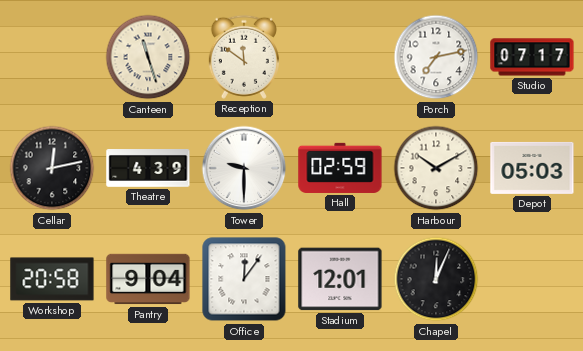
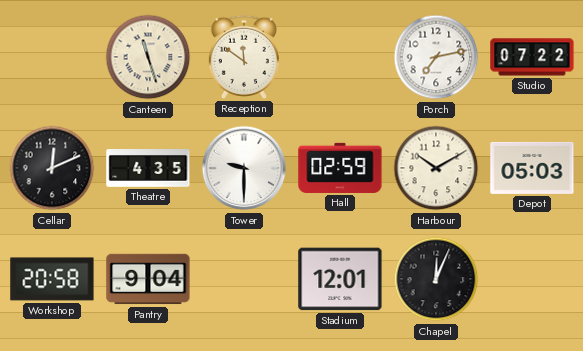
Studio: 07:17 -> 07:22
Cellar: 12:13 -> 12:11
Theatre: 4:39 -> 4:35
Office: 12:06 -> none
